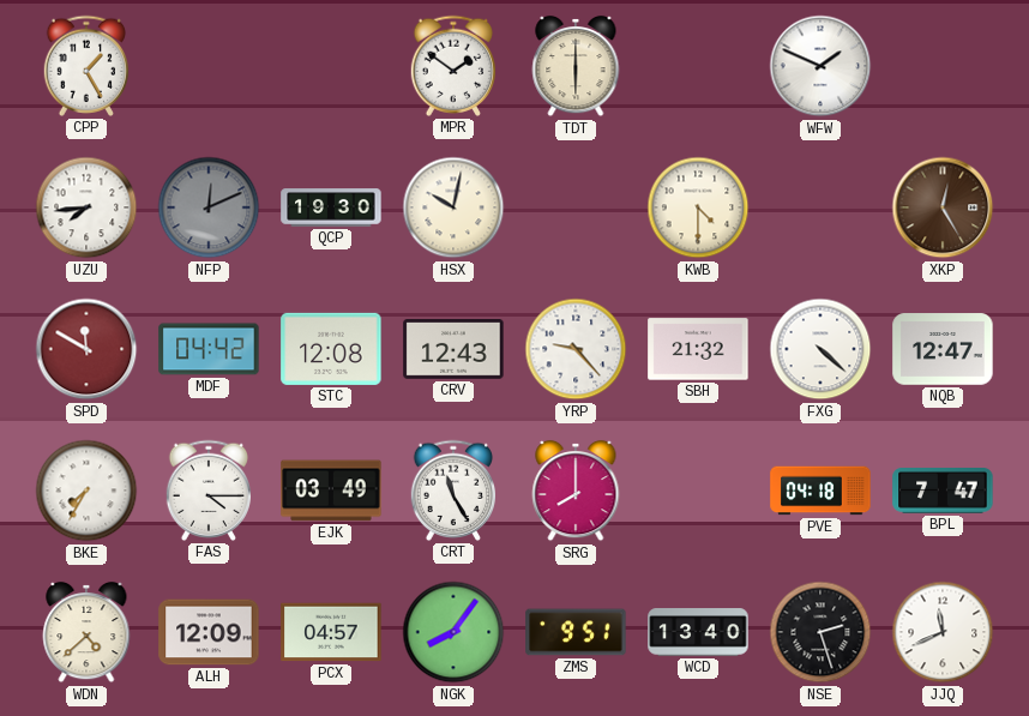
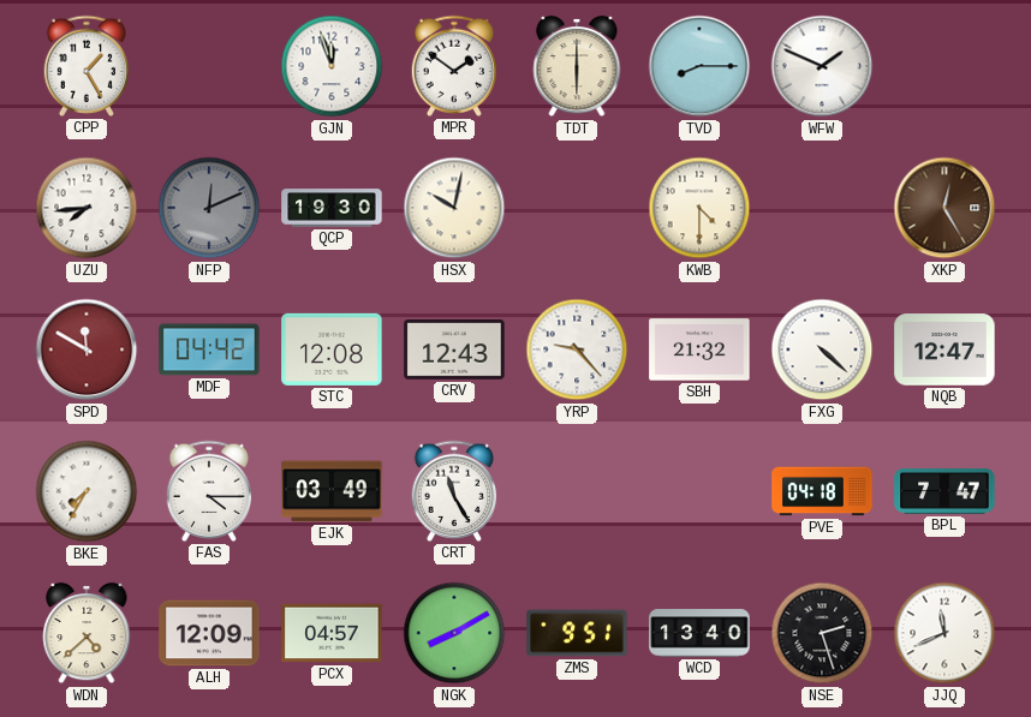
GJN: none -> 11:57
TVD: none -> 8:15
SRG: 8:00 -> none
NGK: 8:06 -> 8:10
